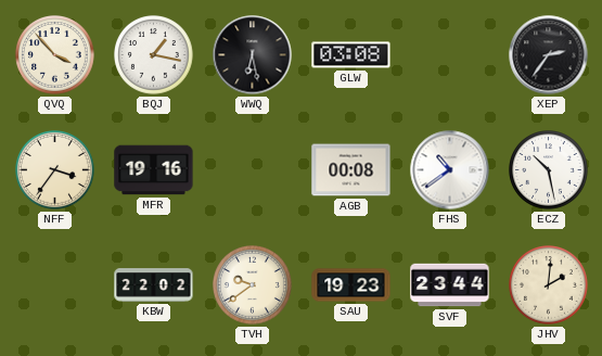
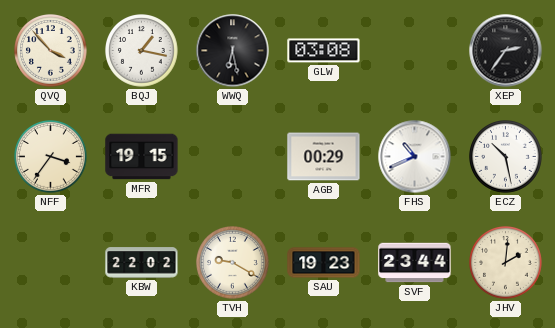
MFR: 19:16 -> 19:15
AGB: 00:08 -> 00:29
FHS: 10:39 -> 10:41
TVH: 9:39 -> 9:20
